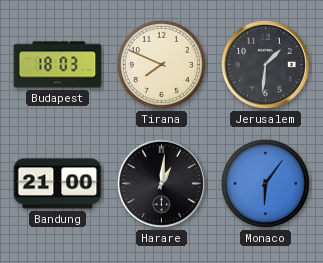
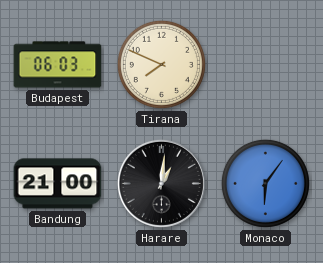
Budapest: 18:03 -> 06:03
Jerusalem: 1:31 -> none
